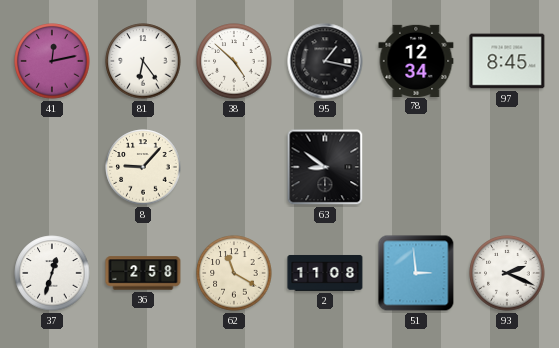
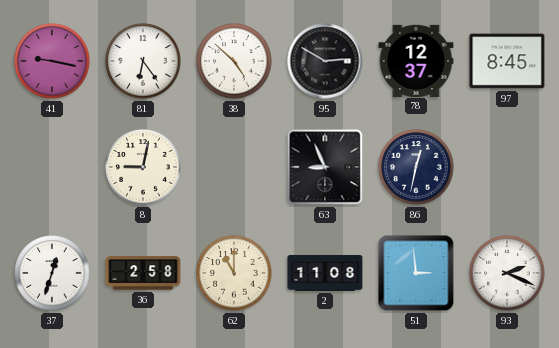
41: 12:13 -> 9:17
95: 1:17 -> 2:50
78: 12:34 -> 12:37
8: 9:07 -> 9:02
63: 8:51 -> 8:56
86: none -> 12:32
62: 11:20 -> 11:00
